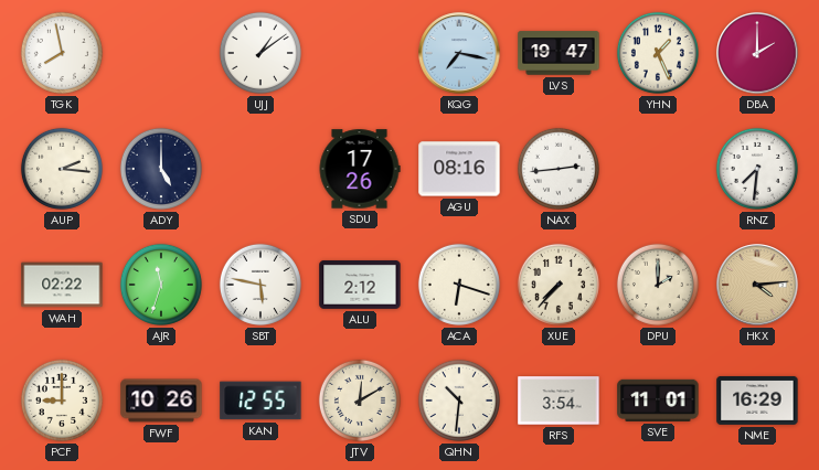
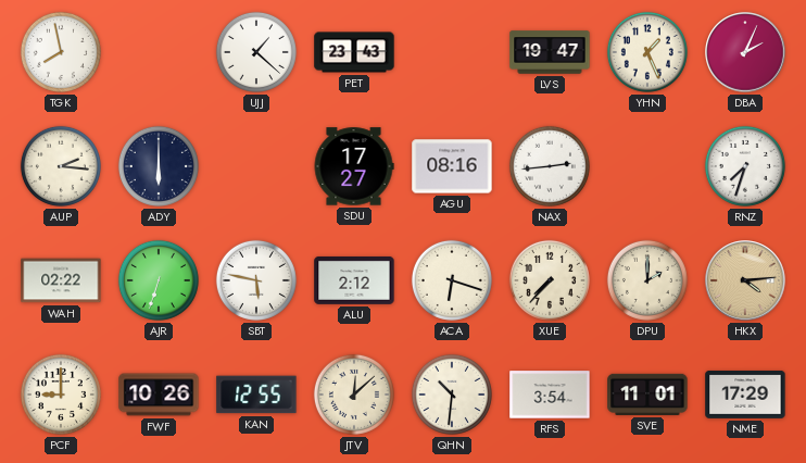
UJJ: 1:09 -> 1:22
PET: none -> 23:43
KQG: 7:17 -> none
DBA: 2:00 -> 2:04
ADY: 5:00 -> 6:00
SDU: 17:26 -> 17:27
RNZ: 7:31 -> 7:33
AJR: 11:33 -> 6:33
JTV: 12:10 -> 12:08
NME: 16:29 -> 17:29
